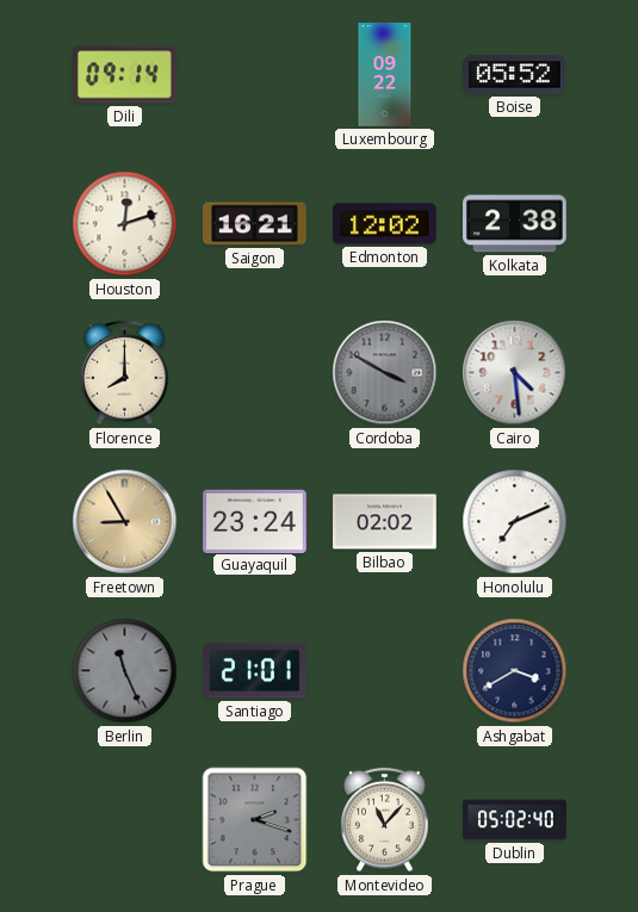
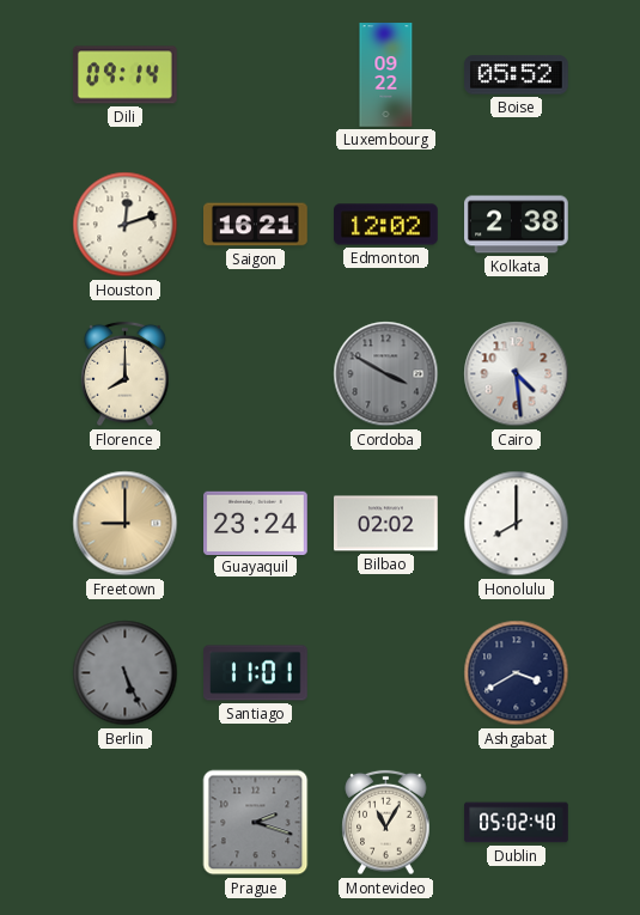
Freetown: 8:55 -> 9:00
Honolulu: 7:11 -> 8:00
Berlin: 11:26 -> 5:26
Santiago: 21:01 -> 11:01
Montevideo: 11:07 -> 11:05
